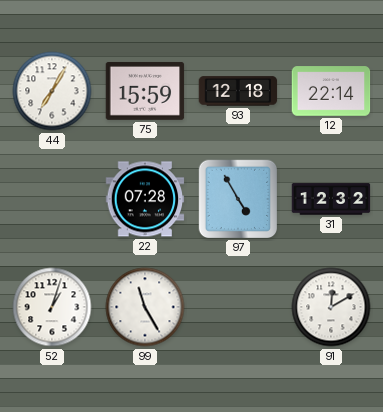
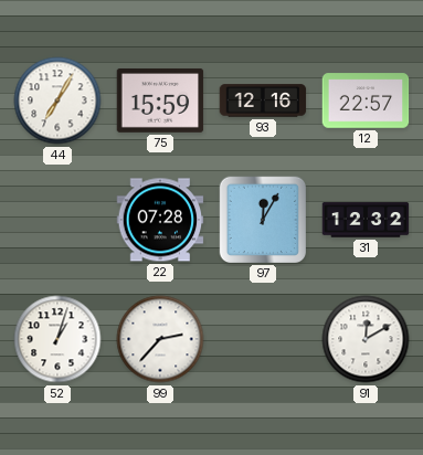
93: 12:18 -> 12:16
12: 22:14 -> 22:57
97: 4:55 -> 12:05
99: 11:25 -> 2:37
